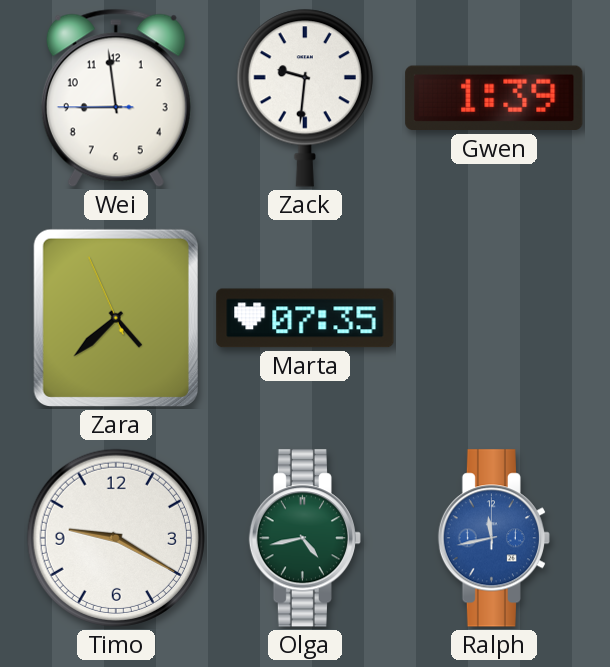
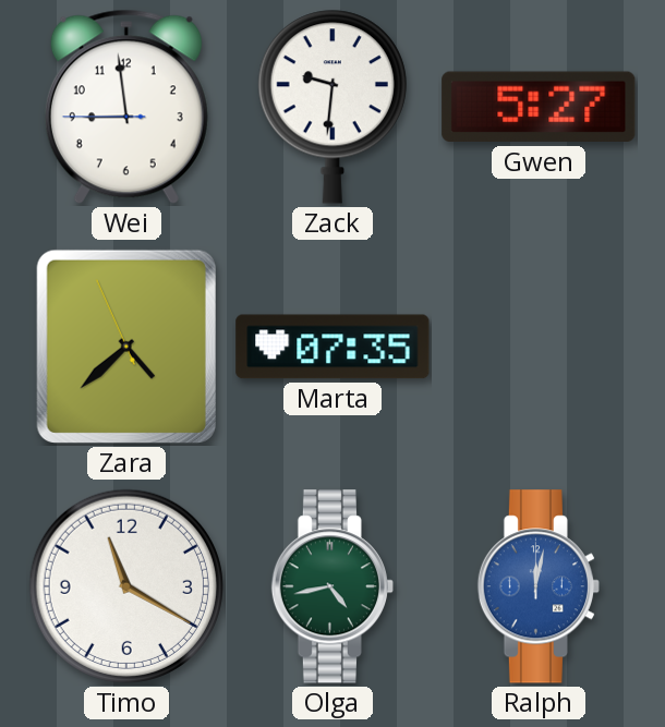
Gwen: 1:39 -> 5:27
Timo: 9:20 -> 11:20
Ralph: 11:43 -> 12:02
